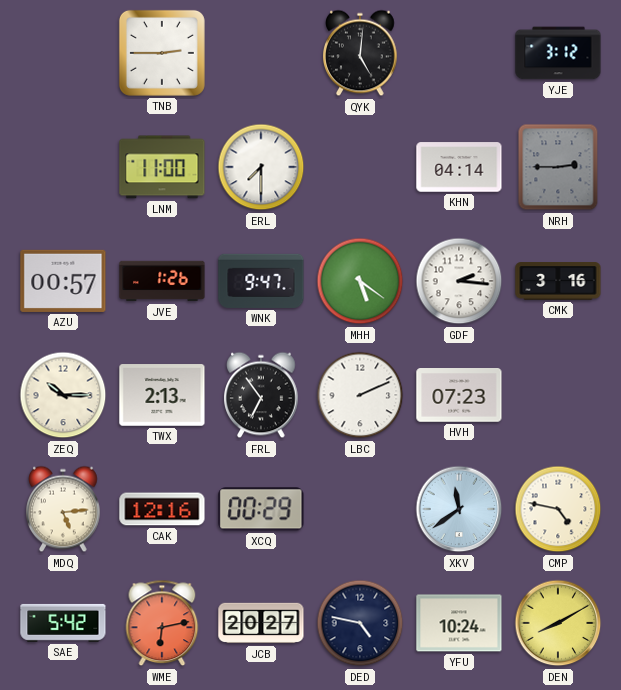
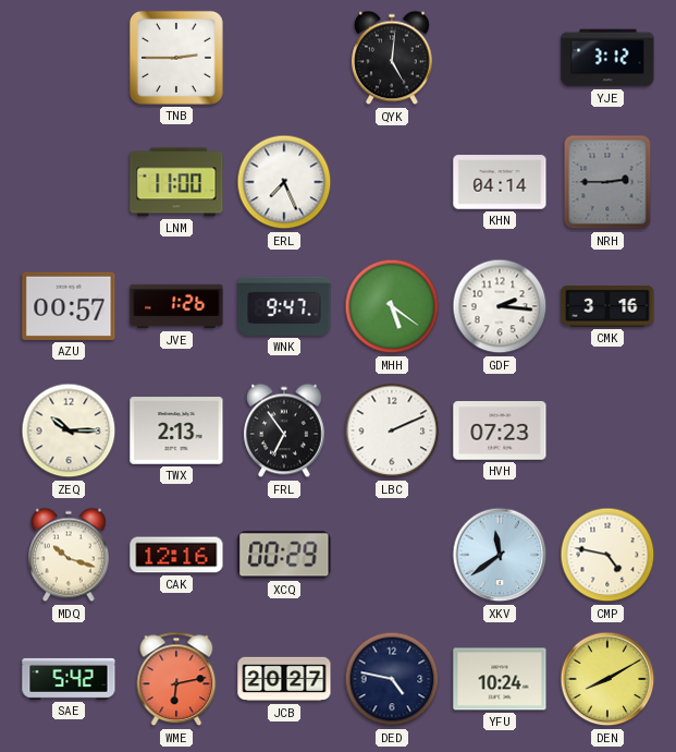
ERL: 7:30 -> 7:26
MDQ: 5:14 -> 10:18
